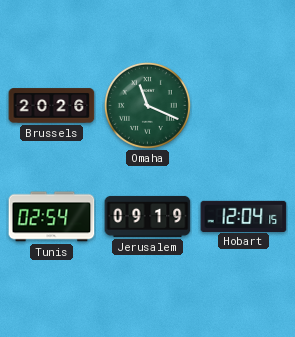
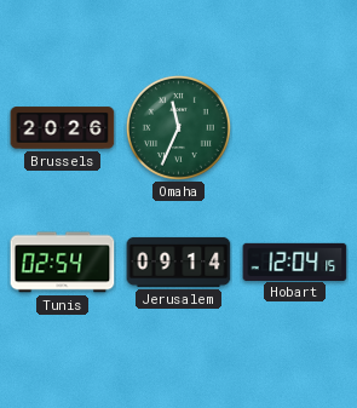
Omaha: 11:19 -> 11:34
Jerusalem: 09:19 -> 09:14
